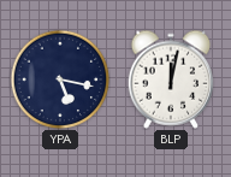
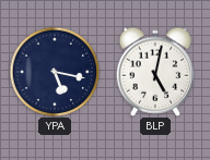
BLP: 12:02 -> 5:02
